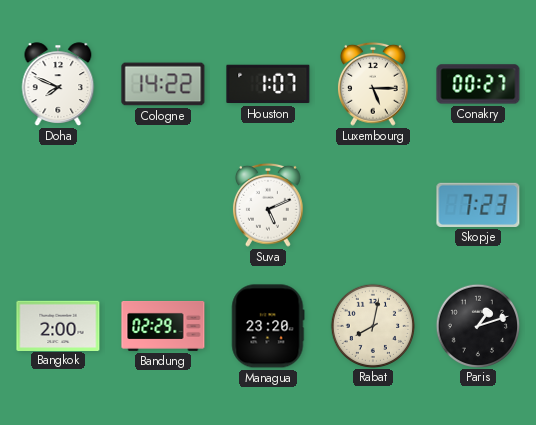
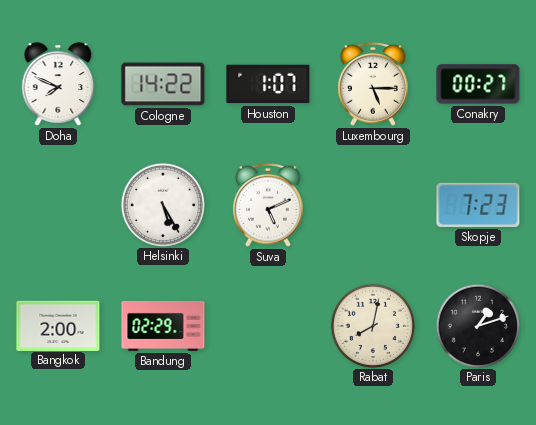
Helsinki: none -> 5:25
Managua: 23:20 -> none
